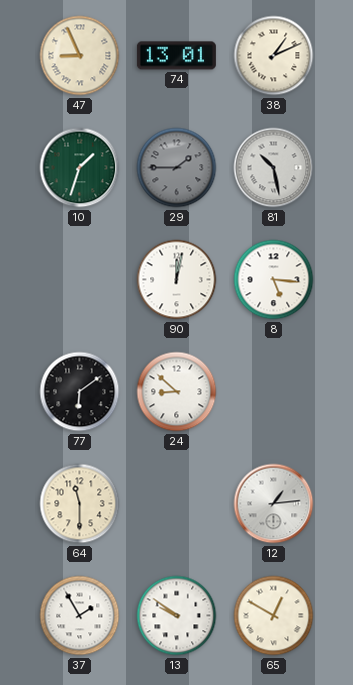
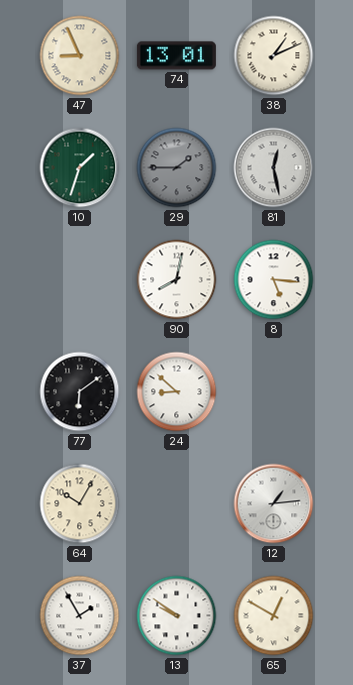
81: 10:28 -> 12:28
90: 12:02 -> 8:02
64: 11:30 -> 10:05
